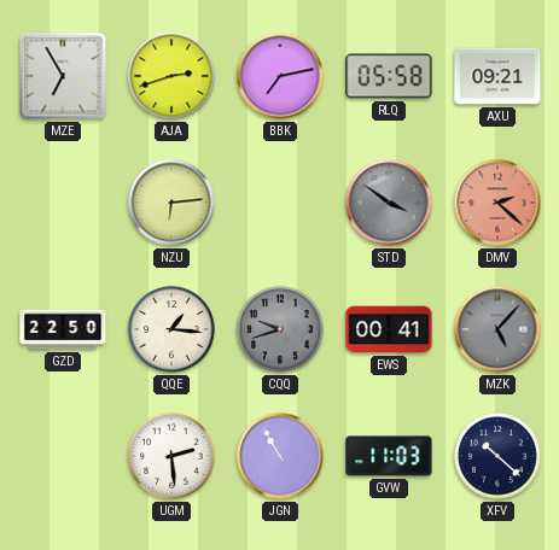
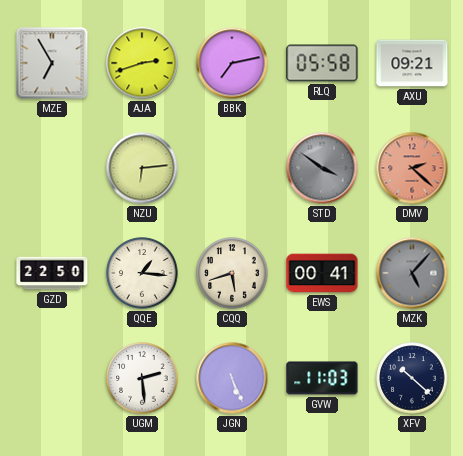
CQQ: 9:42 -> 5:42
CQQ dial: grey -> cream
JGN: 10:55 -> 5:26
